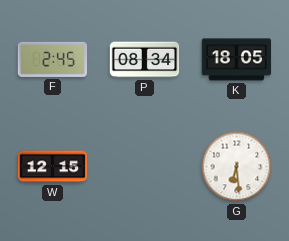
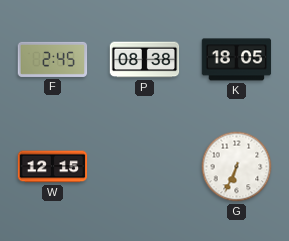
P: 08:34 -> 08:38
G: 6:29 -> 6:34
